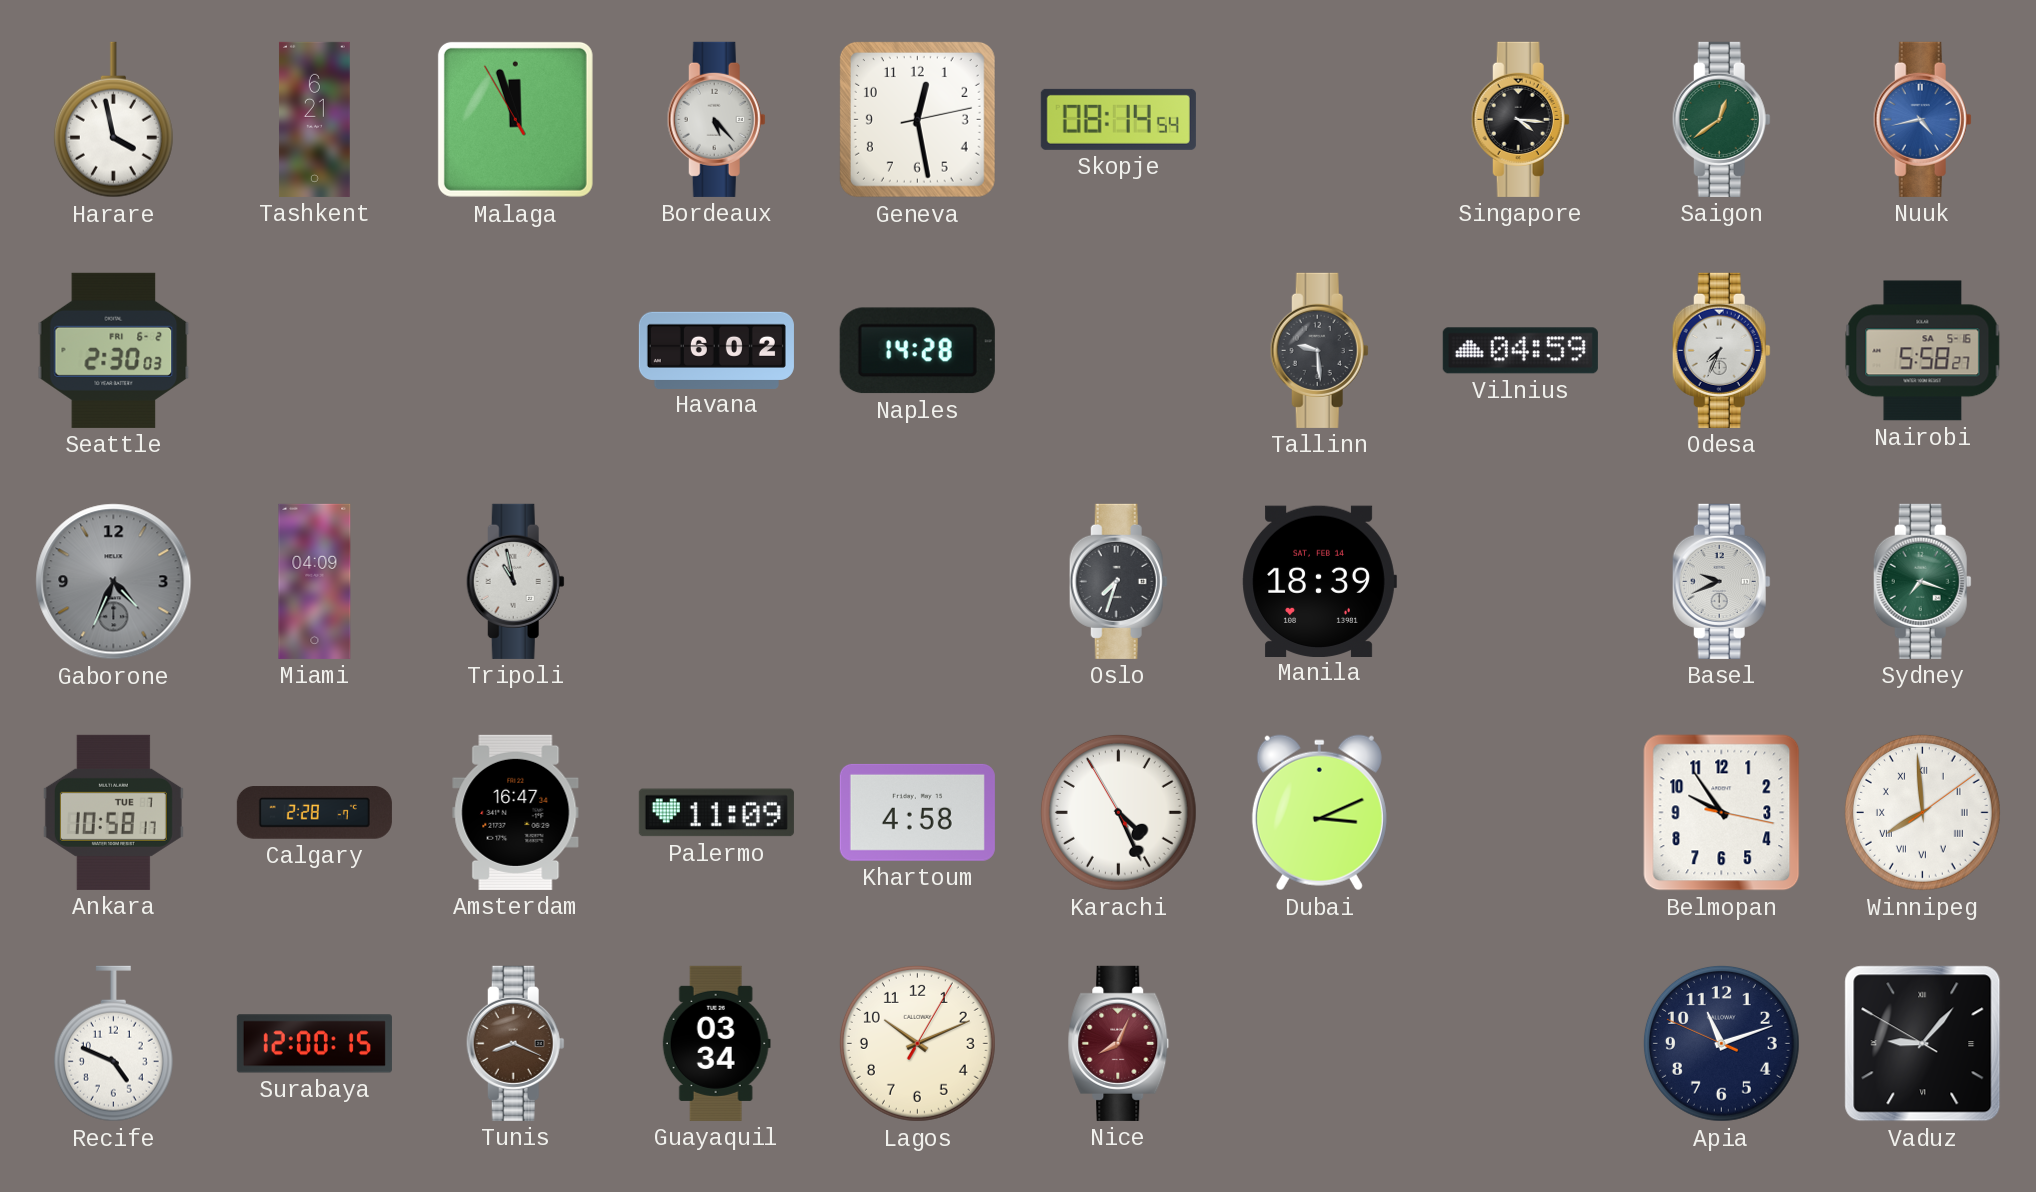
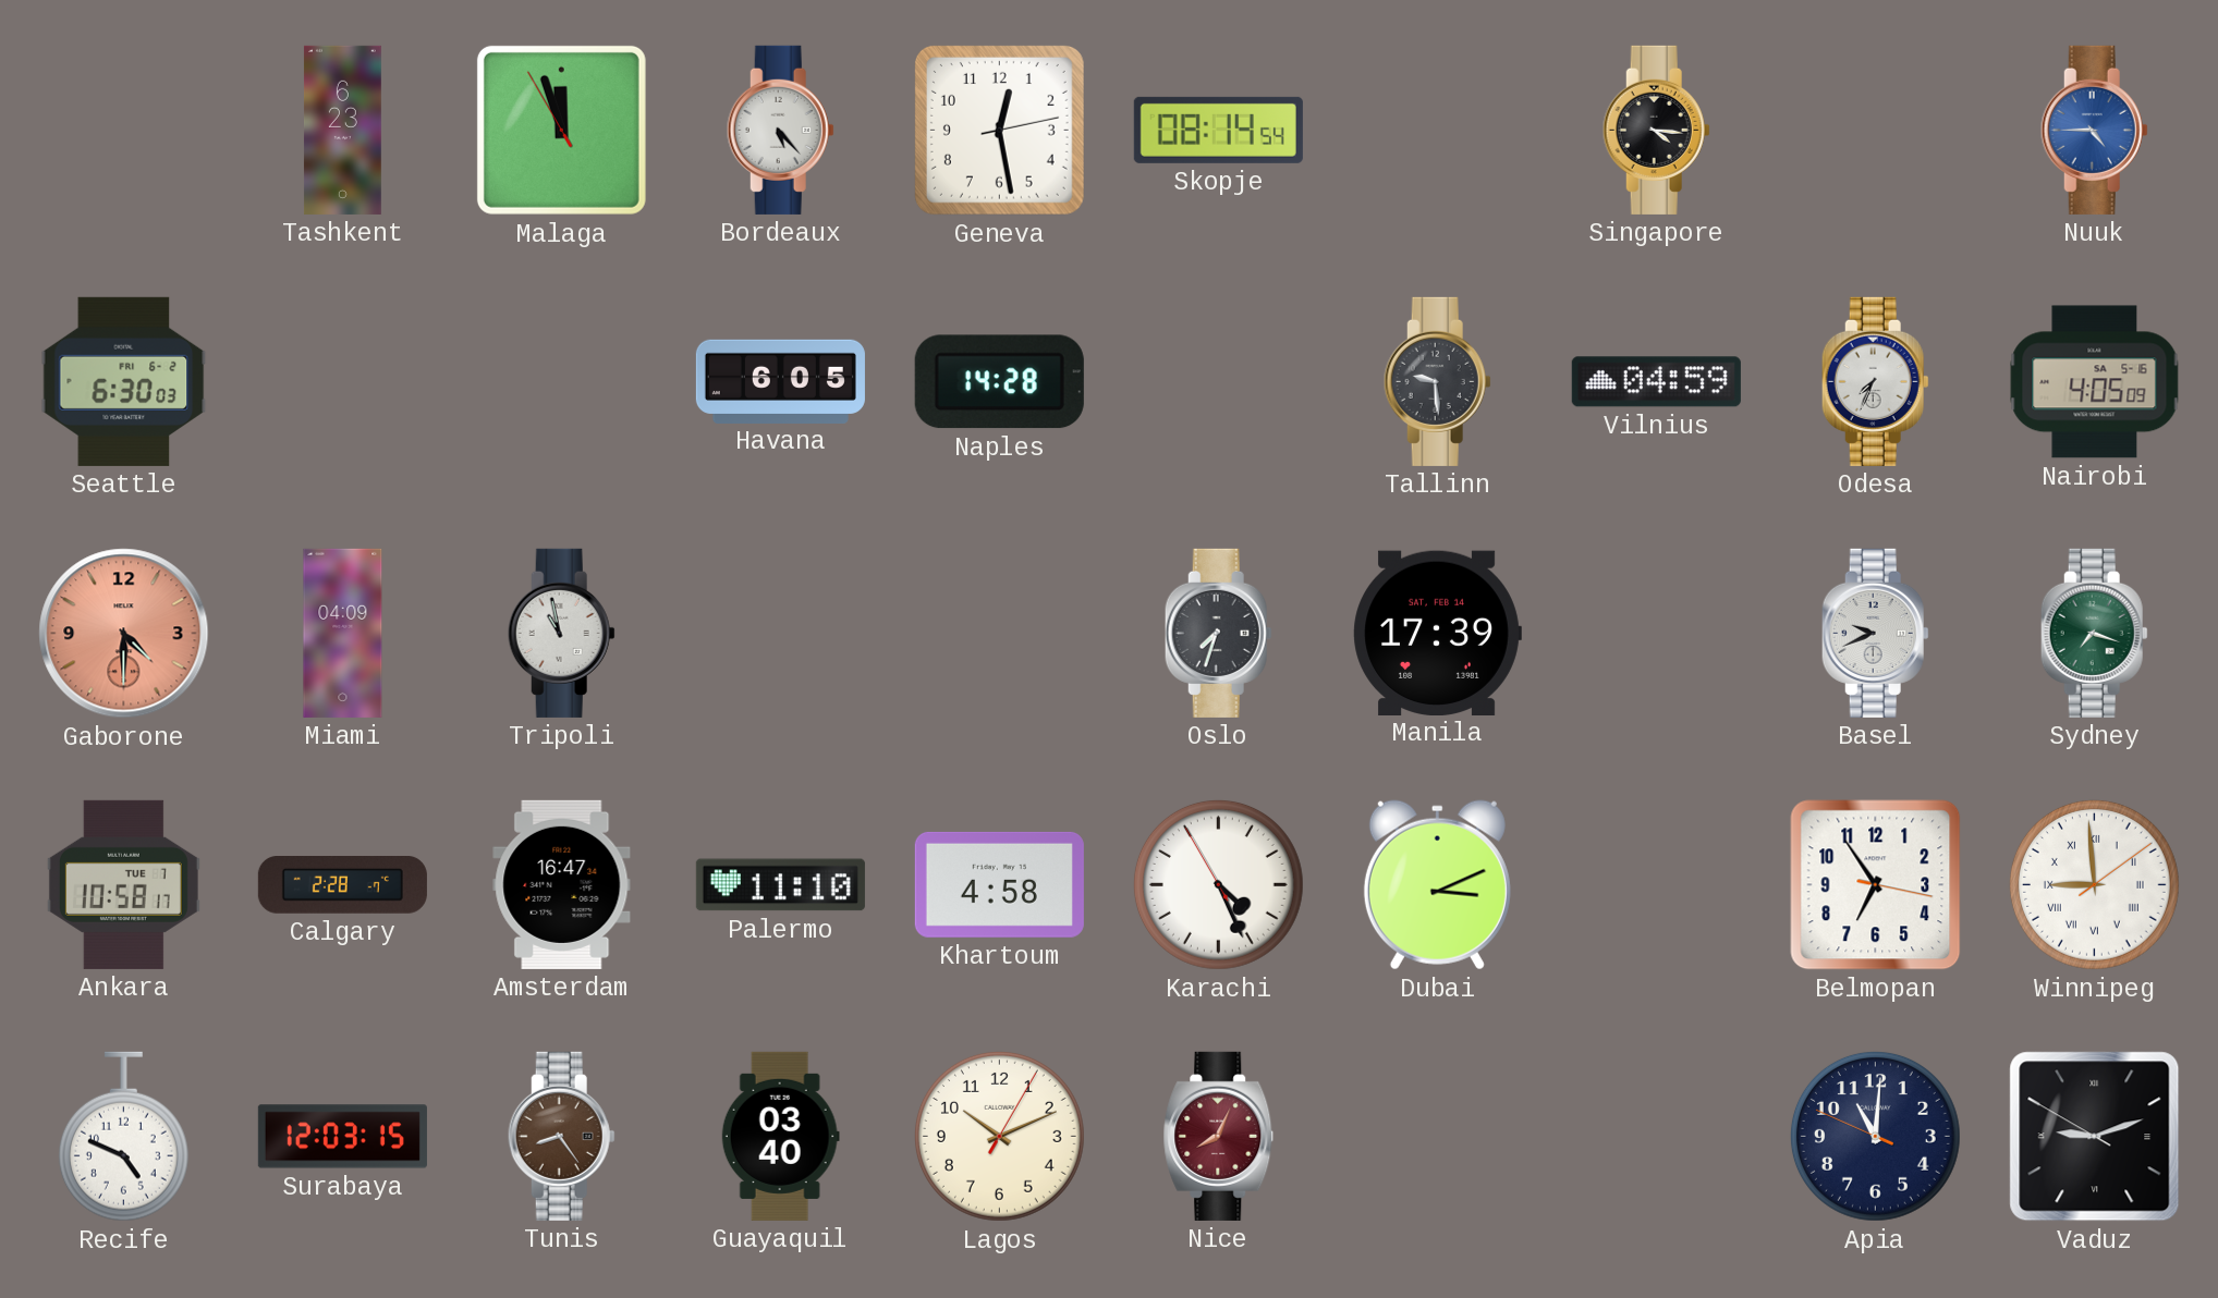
Harare: 3:58 -> none
Tashkent: 6:21 -> 6:23
Saigon: 12:39 -> none
Nuuk: 4:43 -> 4:45
Seattle: 2:30 -> 6:30
Havana: 6:02 -> 6:05
Nairobi: 5:58 -> 4:05
Gaborone: 4:34 -> 4:30
Gaborone dial: grey -> salmon
Manila: 18:39 -> 17:39
Palermo: 11:09 -> 11:10
Belmopan: 9:54 -> 6:54
Winnipeg: 7:59 -> 8:59
Surabaya: 12:00 -> 12:03
Tunis: 8:19 -> 8:24
Guayaquil: 03:34 -> 03:40
Apia: 11:11 -> 11:00
Vaduz: 9:06 -> 9:11
